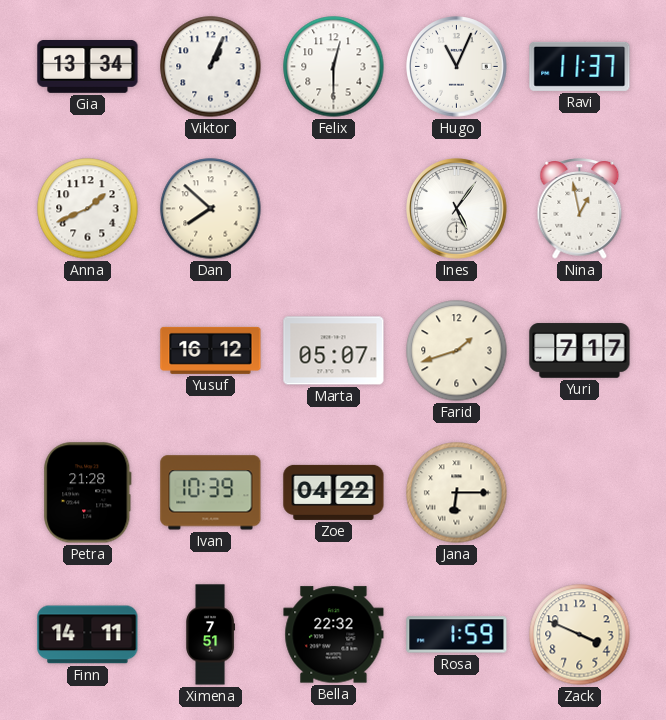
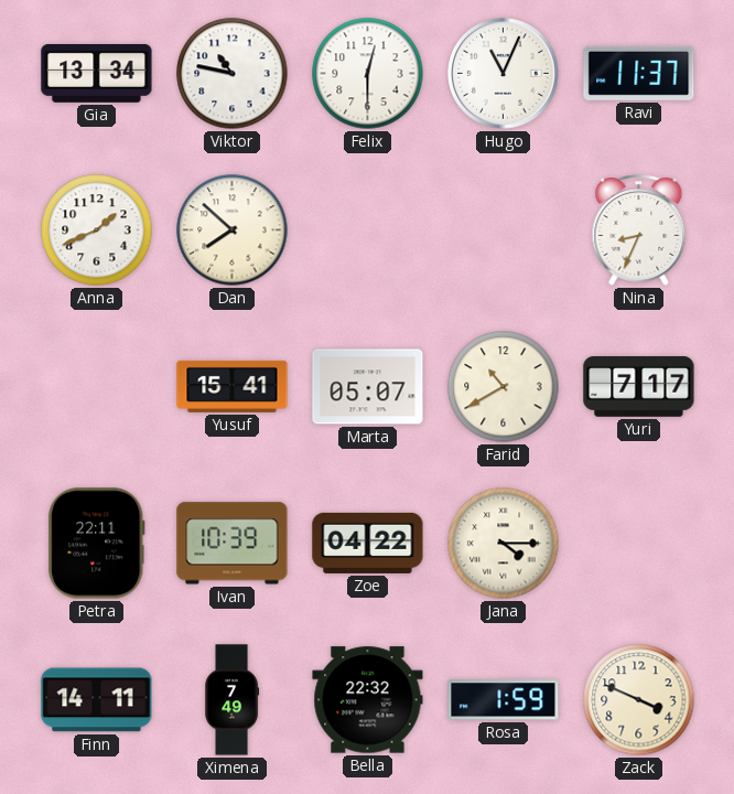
Viktor: 1:04 -> 10:47
Ines: 5:06 -> none
Nina: 12:58 -> 8:34
Yusuf: 16:12 -> 15:41
Farid: 1:42 -> 10:40
Petra: 21:28 -> 22:11
Jana: 6:15 -> 4:15
Ximena: 7:51 -> 7:49
